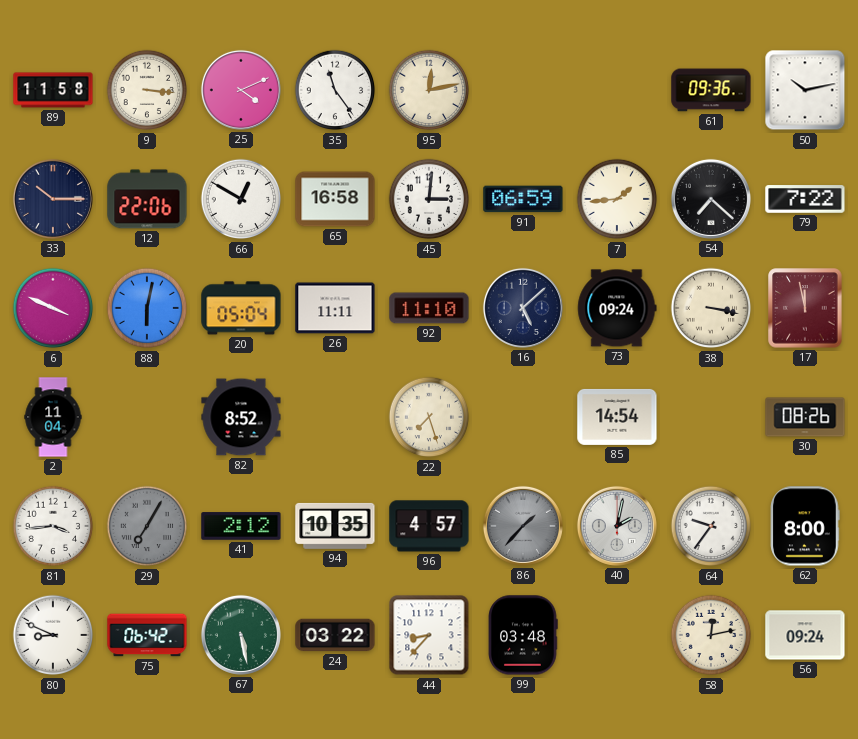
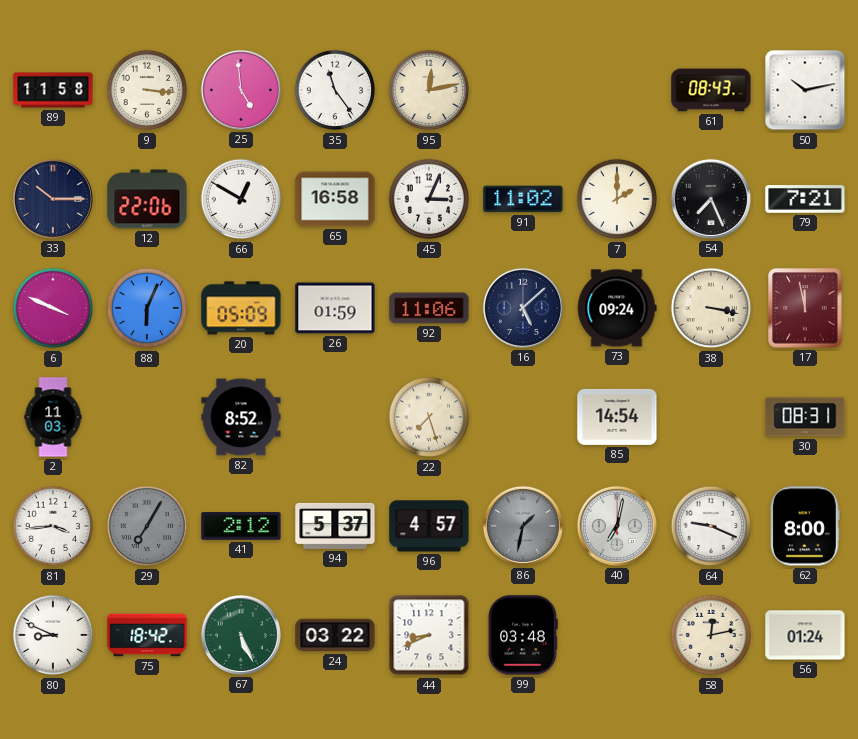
25: 4:11 -> 4:59
61: 09:36 -> 08:43
45: 3:01 -> 3:04
91: 06:59 -> 11:02
7: 1:44 -> 2:00
54: 7:22 -> 7:26
79: 7:22 -> 7:21
88: 6:02 -> 6:04
20: 05:04 -> 05:09
26: 11:11 -> 01:59
92: 11:10 -> 11:06
2: 11:04 -> 11:03
30: 08:26 -> 08:31
94: 10:35 -> 5:37
86: 1:37 -> 1:32
40: 2:02 -> 7:02
64: 9:36 -> 9:19
75: 06:42 -> 18:42
67: 5:28 -> 5:26
44: 8:37 -> 8:41
56: 09:24 -> 01:24
